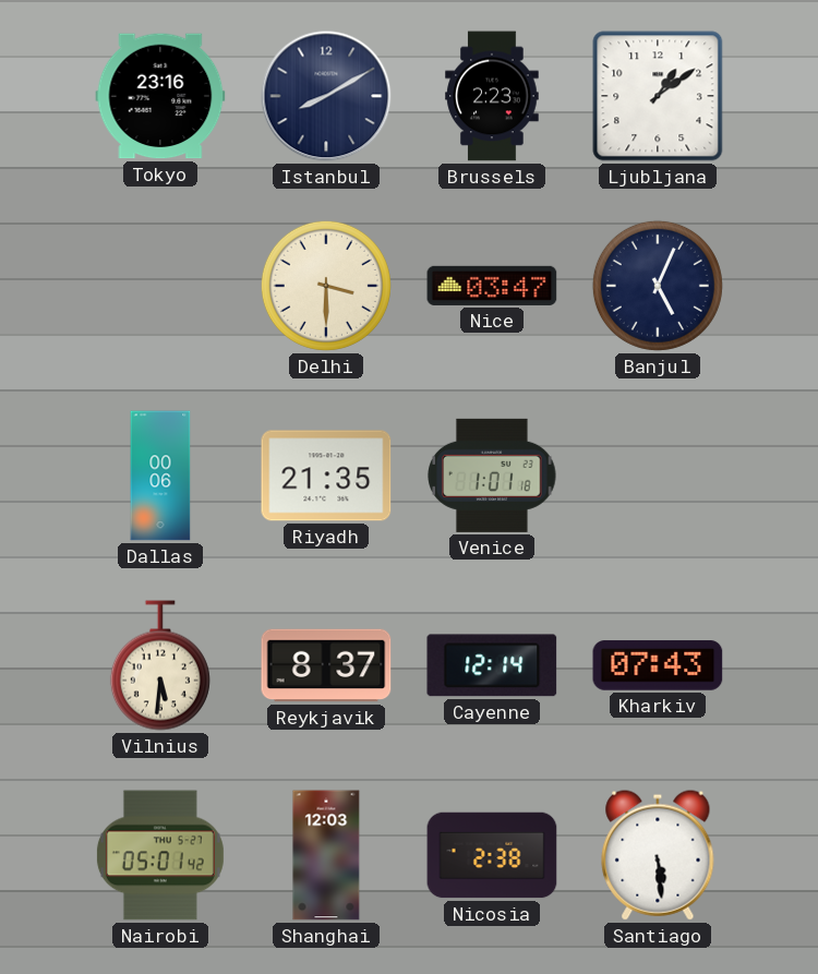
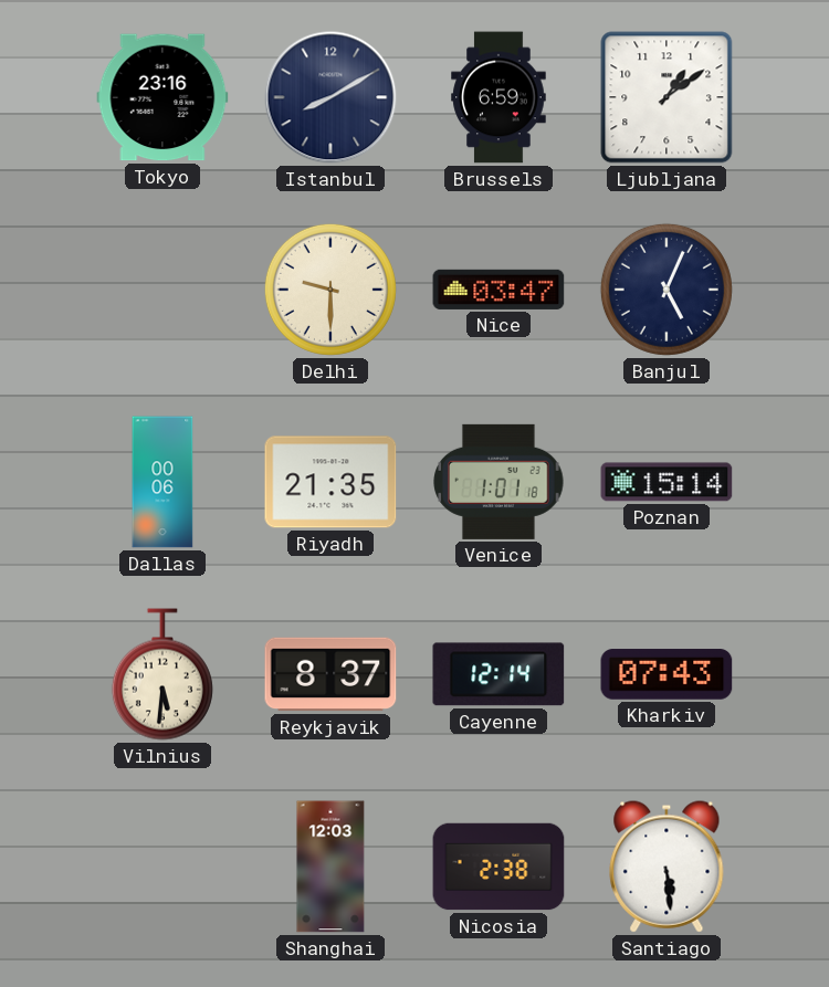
Brussels: 2:23 -> 6:59
Delhi: 3:30 -> 9:30
Poznan: none -> 15:14
Nairobi: 05:01 -> none
